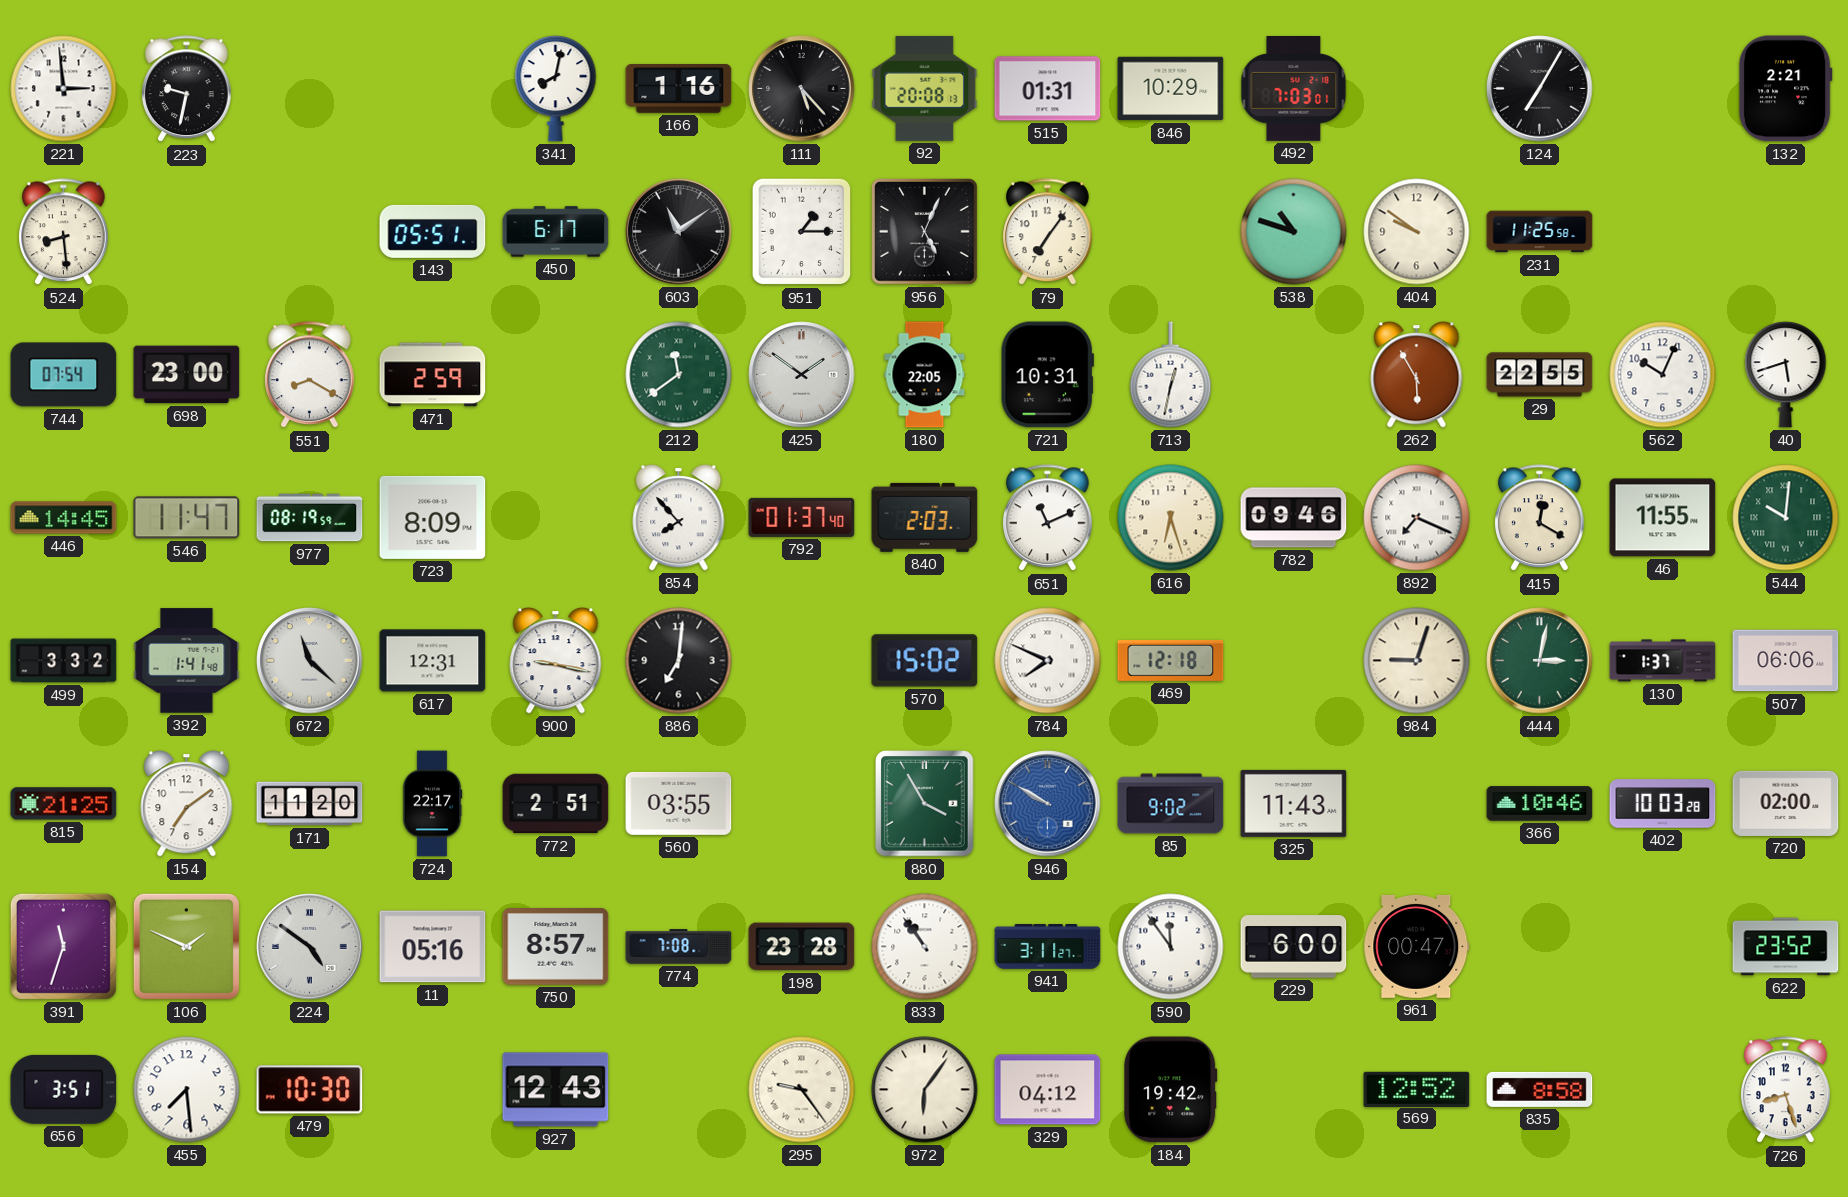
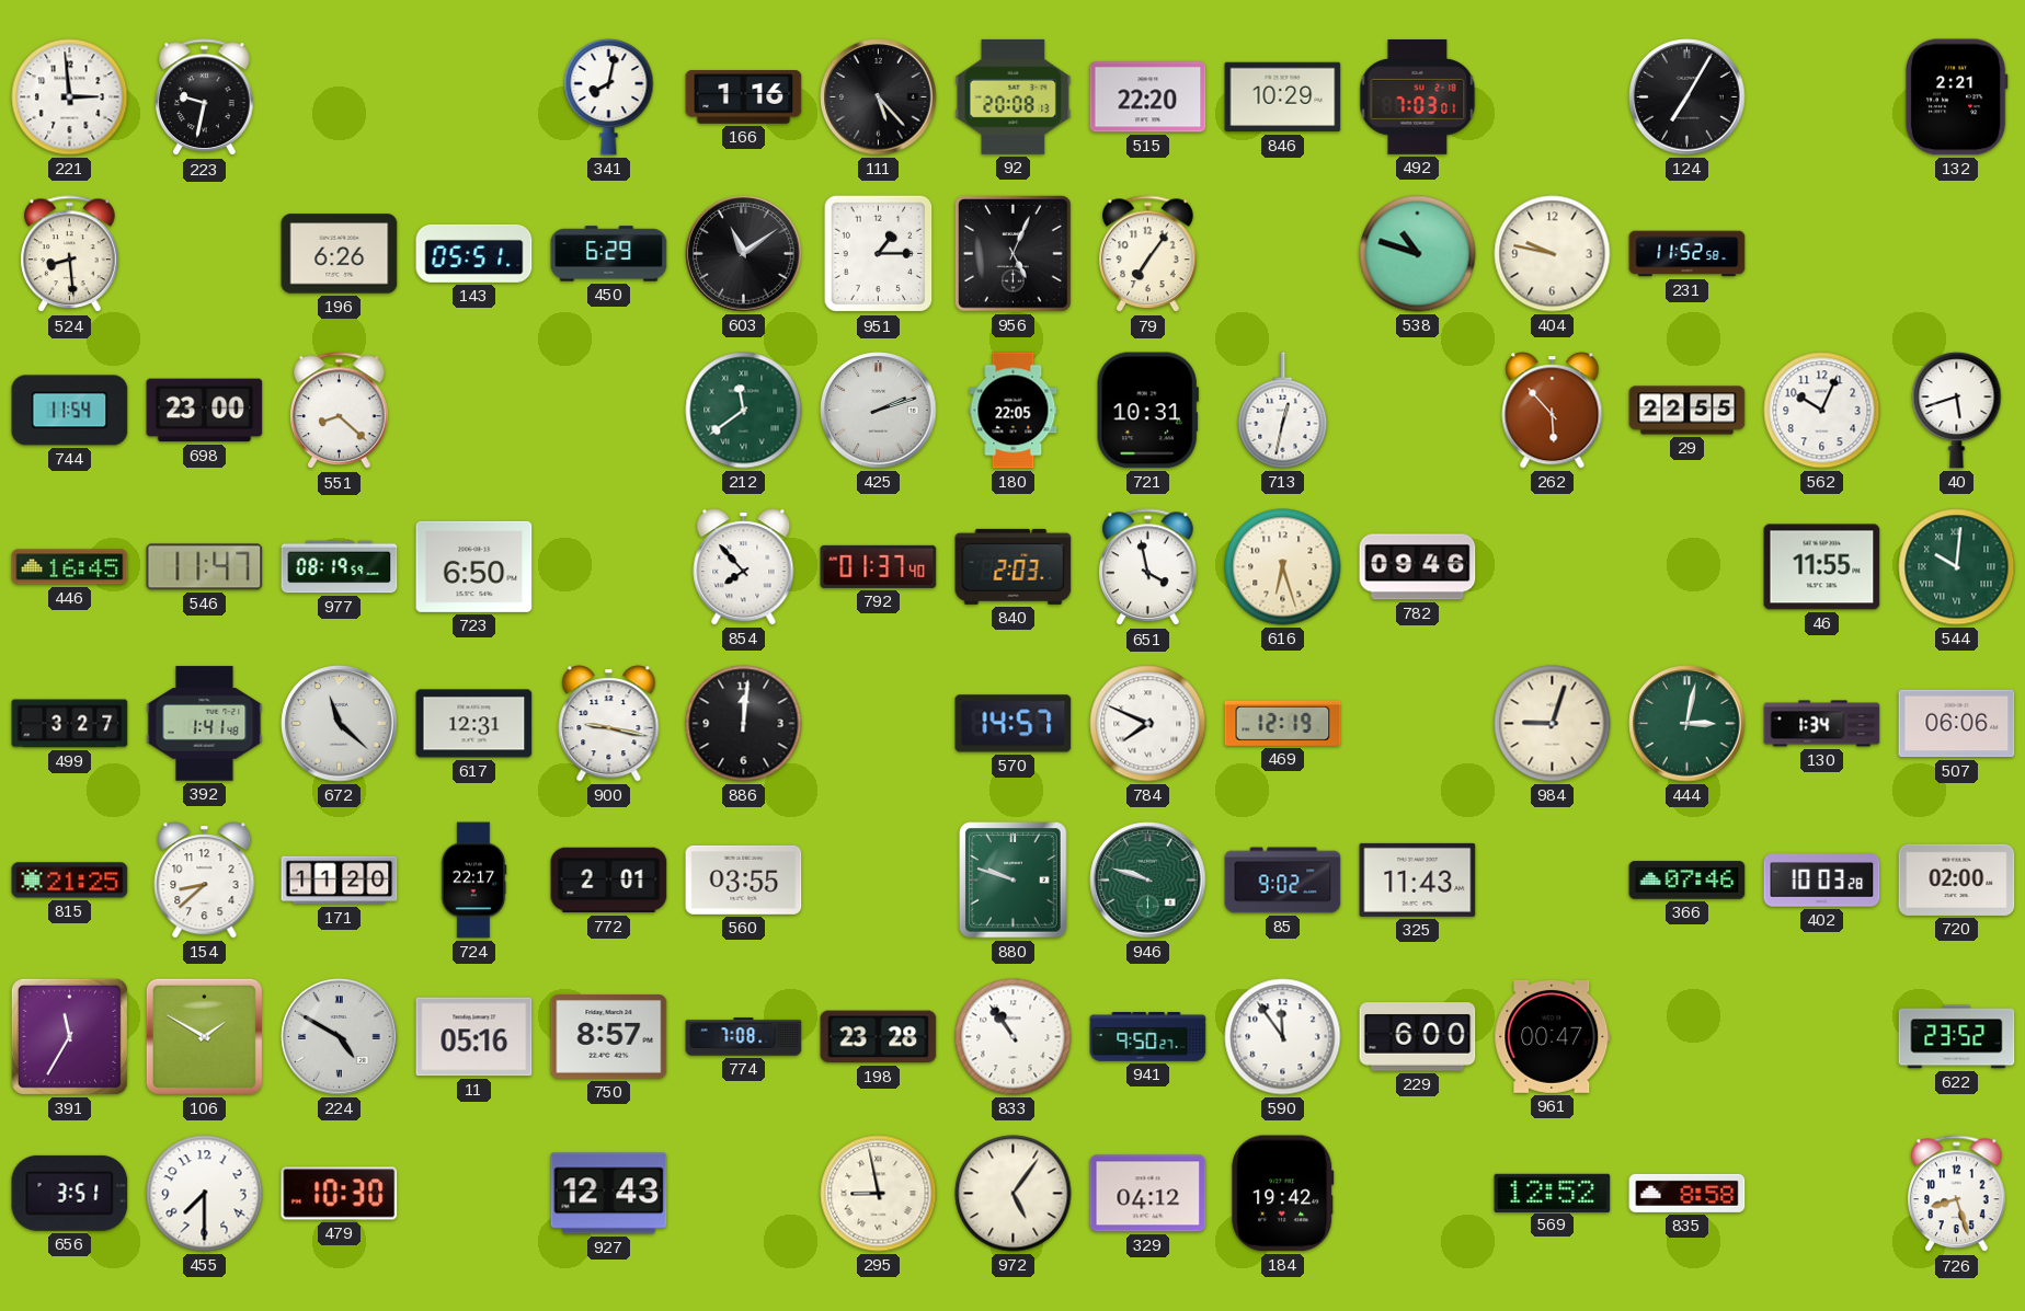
515: 01:31 -> 22:20
196: none -> 6:26
450: 6:17 -> 6:29
404: 9:51 -> 9:47
231: 11:25 -> 11:52
744: 07:54 -> 11:54
551: 8:20 -> 8:22
471: 2:59 -> none
425: 1:51 -> 2:12
262: 5:55 -> 5:53
446: 14:45 -> 16:45
723: 8:09 -> 6:50
651: 11:11 -> 3:58
892: 7:19 -> none
415: 12:20 -> none
499: 3:32 -> 3:27
886: 7:01 -> 12:01
570: 15:02 -> 14:57
469: 12:18 -> 12:19
130: 1:37 -> 1:34
154: 7:09 -> 8:38
772: 2:51 -> 2:01
880: 3:55 -> 9:48
946: 9:50 -> 9:48
946 dial: blue -> green
366: 10:46 -> 07:46
391: 11:33 -> 11:35
106: 1:49 -> 1:50
224: 4:51 -> 4:50
941: 3:11 -> 9:50
455: 7:29 -> 7:30
295: 9:24 -> 8:58
972: 6:06 -> 5:06
